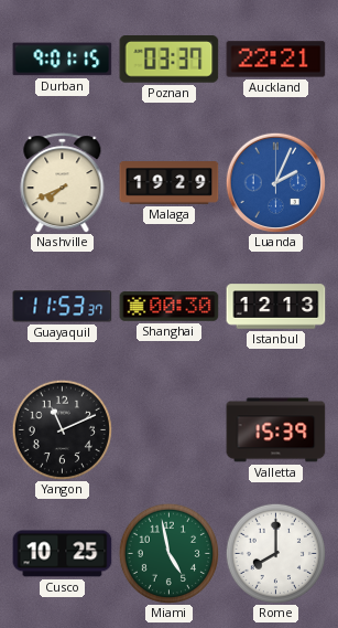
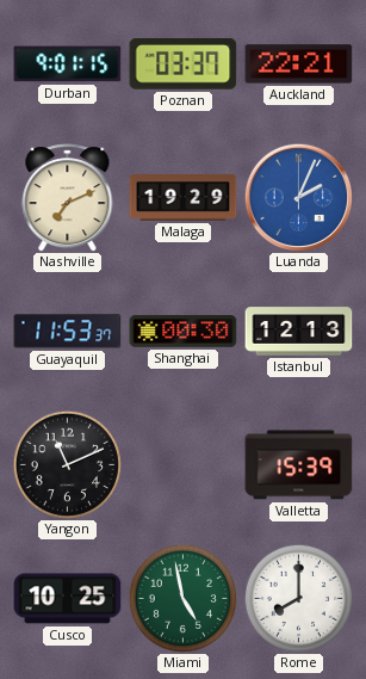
Nashville: 7:41 -> 7:11
